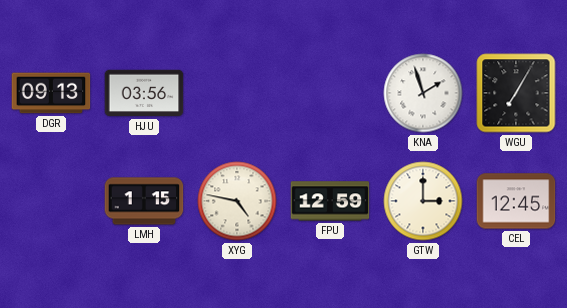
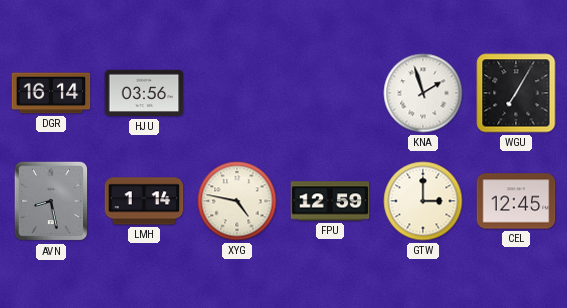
DGR: 09:13 -> 16:14
AVN: none -> 8:28
LMH: 1:15 -> 1:14
